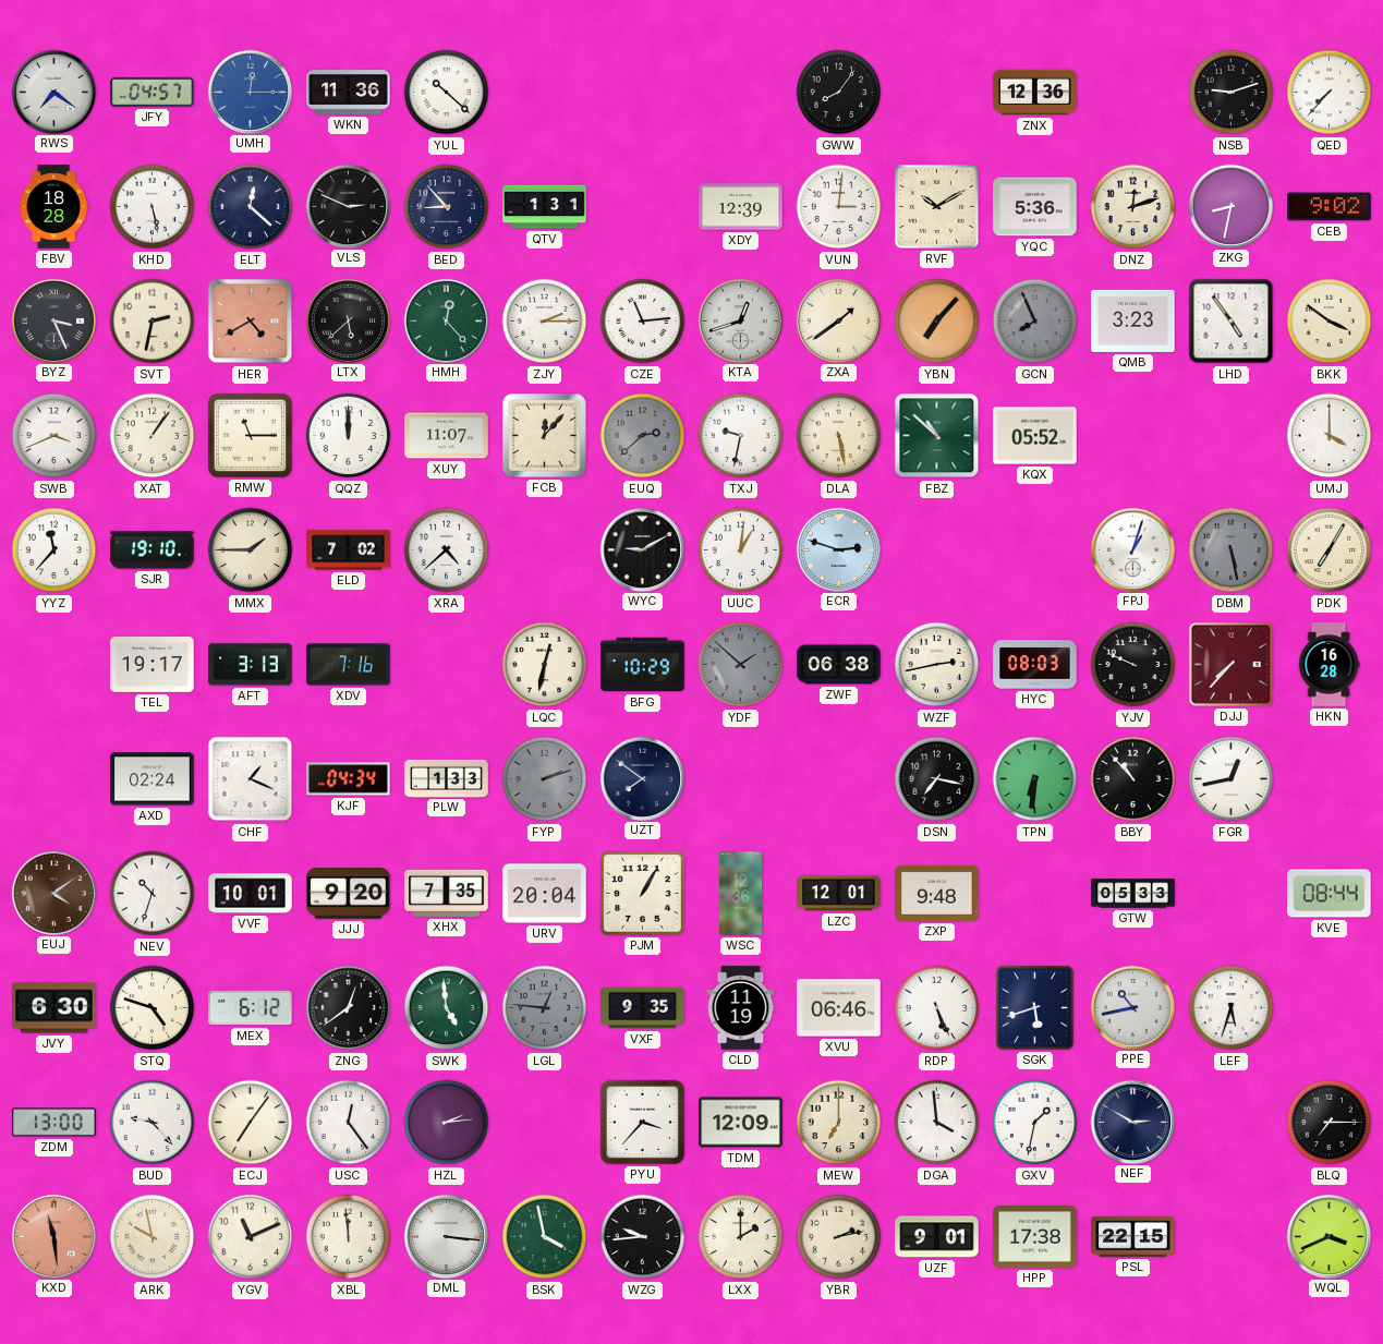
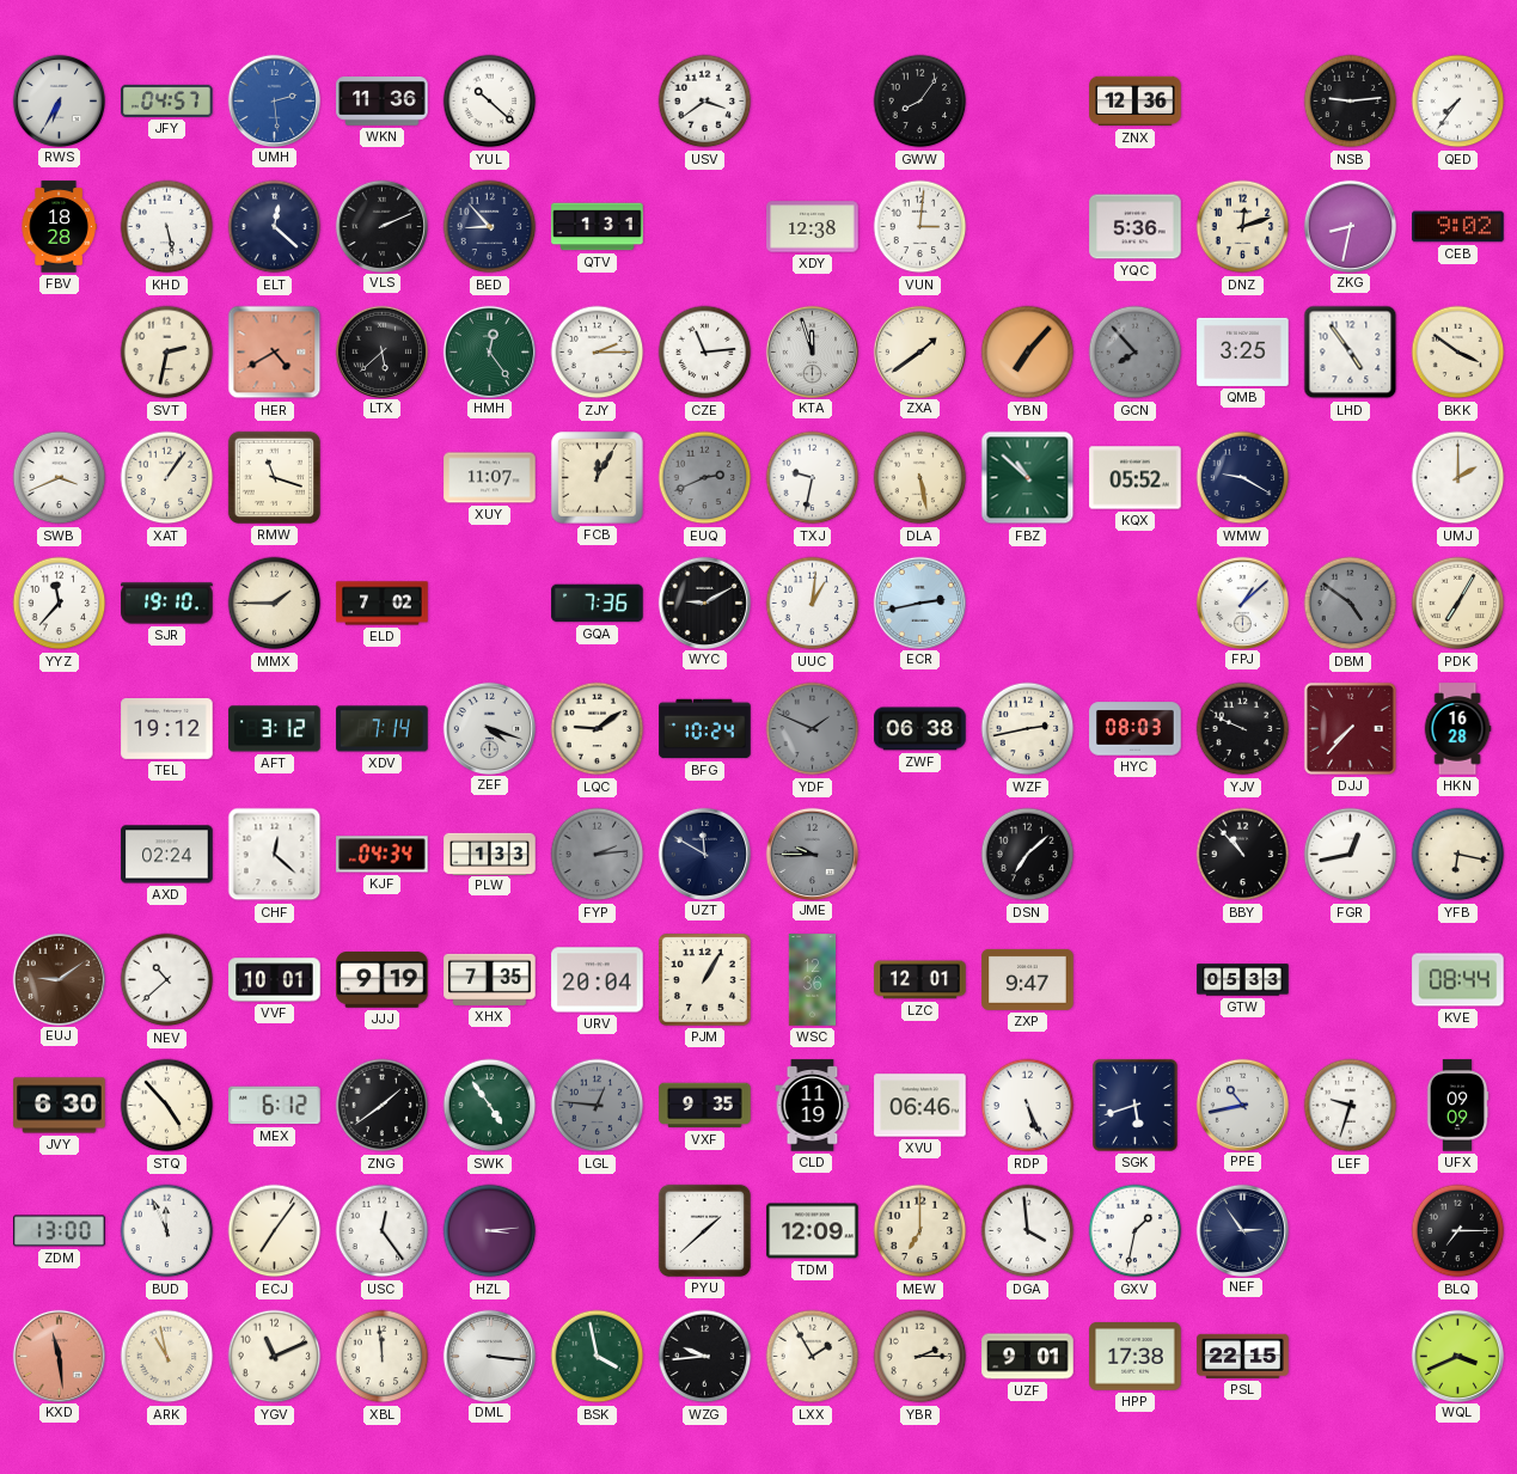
RWS: 7:21 -> 6:35
UMH: 12:15 -> 2:29
USV: none -> 3:39
NSB: 9:12 -> 9:14
QED: 7:37 -> 7:36
VLS: 2:49 -> 2:11
XDY: 12:39 -> 12:38
RVF: 10:10 -> none
BYZ: 3:26 -> none
HMH: 12:23 -> 12:24
KTA: 12:42 -> 11:57
GCN: 7:56 -> 7:53
QMB: 3:23 -> 3:25
RMW: 11:15 -> 11:18
QQZ: 12:00 -> none
FCB: 12:07 -> 12:05
EUQ: 2:38 -> 2:41
WMW: none -> 9:20
UMJ: 4:00 -> 2:00
XRA: 4:38 -> none
GQA: none -> 7:36
ECR: 2:48 -> 2:43
FPJ: 1:03 -> 1:08
DBM: 5:28 -> 4:51
TEL: 19:17 -> 19:12
AFT: 3:13 -> 3:12
XDV: 7:16 -> 7:14
ZEF: none -> 4:18
LQC: 12:32 -> 9:09
BFG: 10:29 -> 10:24
YDF: 1:52 -> 1:49
CHF: 1:19 -> 12:22
FYP: 2:12 -> 2:14
UZT: 7:51 -> 11:50
JME: none -> 9:45
DSN: 7:17 -> 7:08
TPN: 6:31 -> none
YFB: none -> 6:17
EUJ: 4:09 -> 9:09
NEV: 10:33 -> 10:38
JJJ: 9:20 -> 9:19
ZXP: 9:48 -> 9:47
STQ: 4:48 -> 4:53
ZNG: 12:39 -> 1:39
SWK: 4:59 -> 4:54
LEF: 5:33 -> 9:33
UFX: none -> 09:09
BUD: 9:23 -> 11:56
HZL: 2:14 -> 3:14
PYU: 3:37 -> 1:38
NEF: 2:50 -> 2:54
ARK: 9:58 -> 10:58
LXX: 2:00 -> 1:55
YBR: 2:13 -> 2:15
